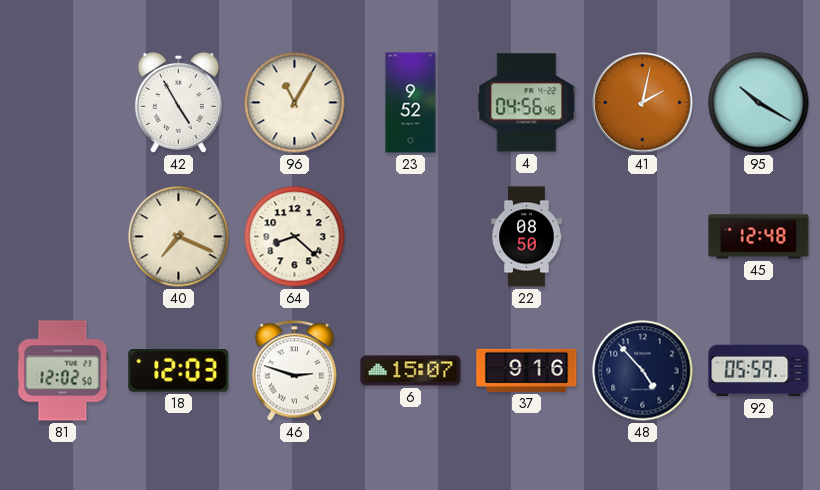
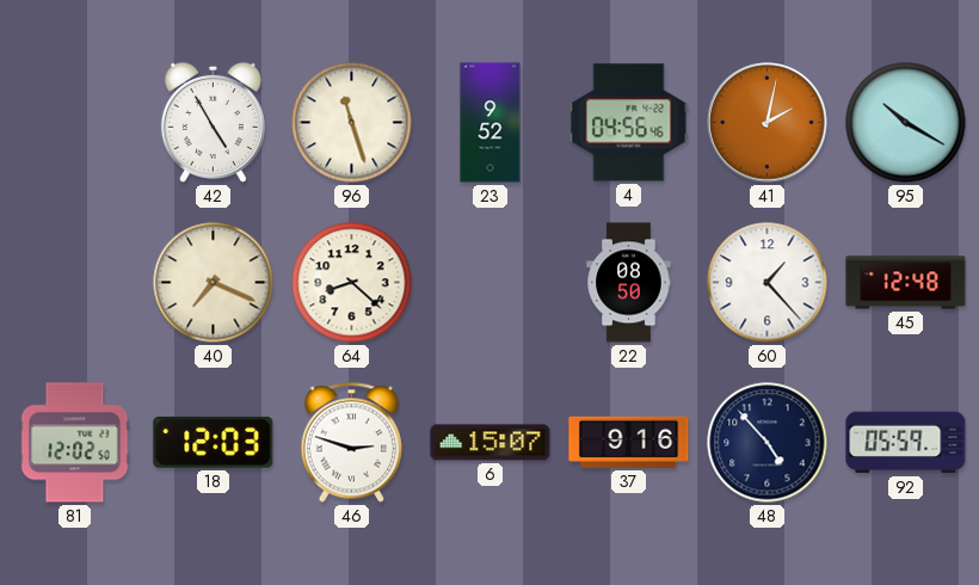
96: 11:05 -> 11:27
60: none -> 1:23
